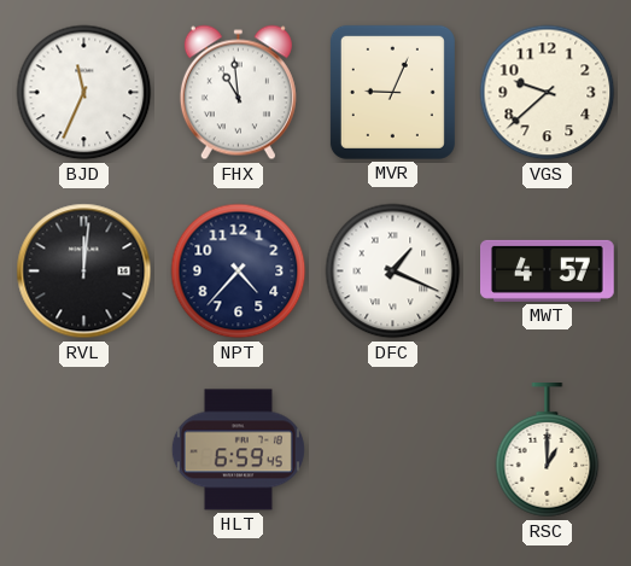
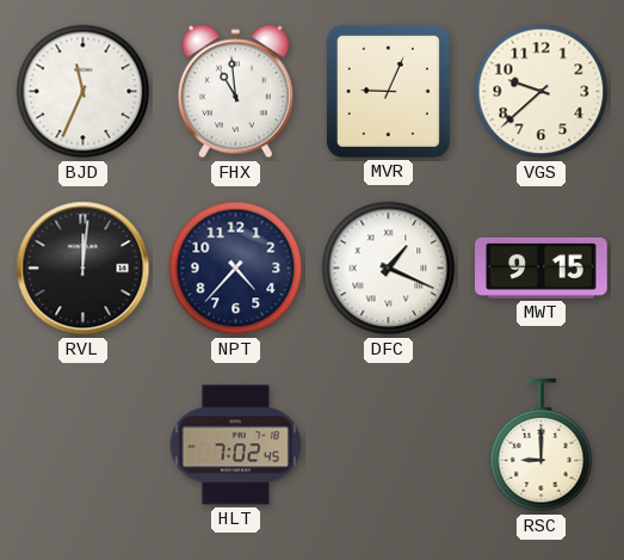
MWT: 4:57 -> 9:15
HLT: 6:59 -> 7:02
RSC: 1:00 -> 9:00
